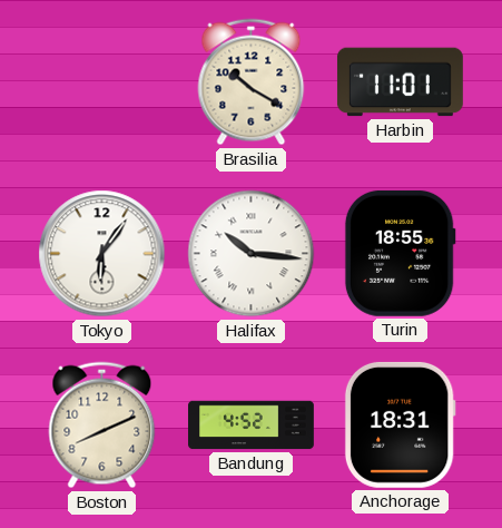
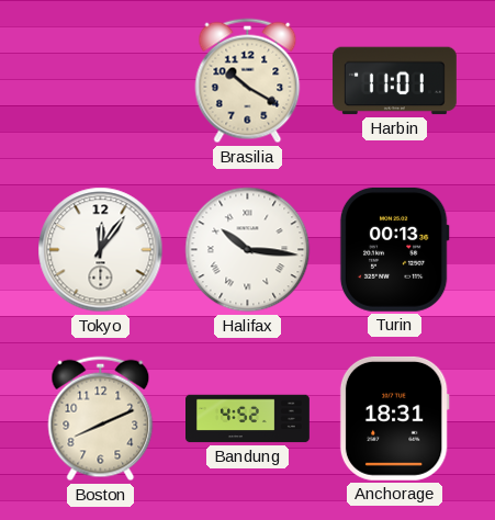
Tokyo: 6:06 -> 12:06
Turin: 18:55 -> 00:13
